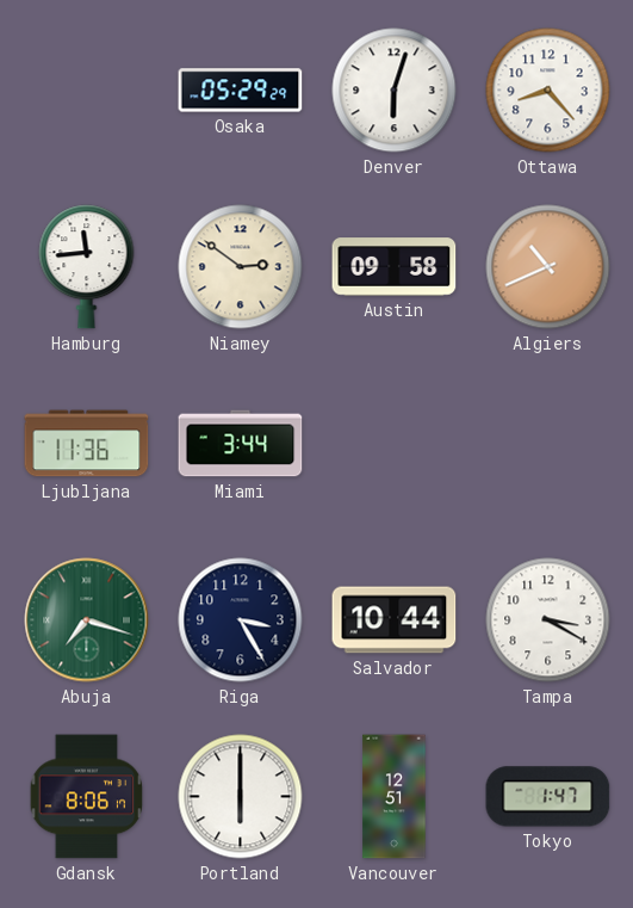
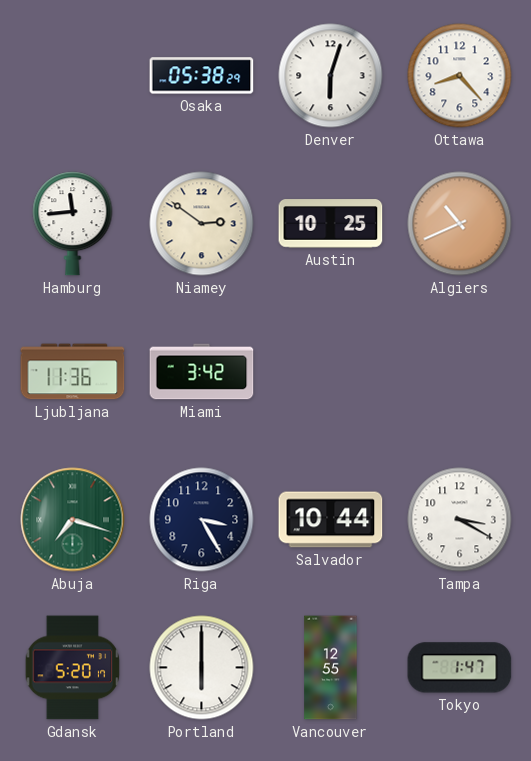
Osaka: 05:29 -> 05:38
Austin: 09:58 -> 10:25
Miami: 3:44 -> 3:42
Gdansk: 8:06 -> 5:20
Vancouver: 12:51 -> 12:55
